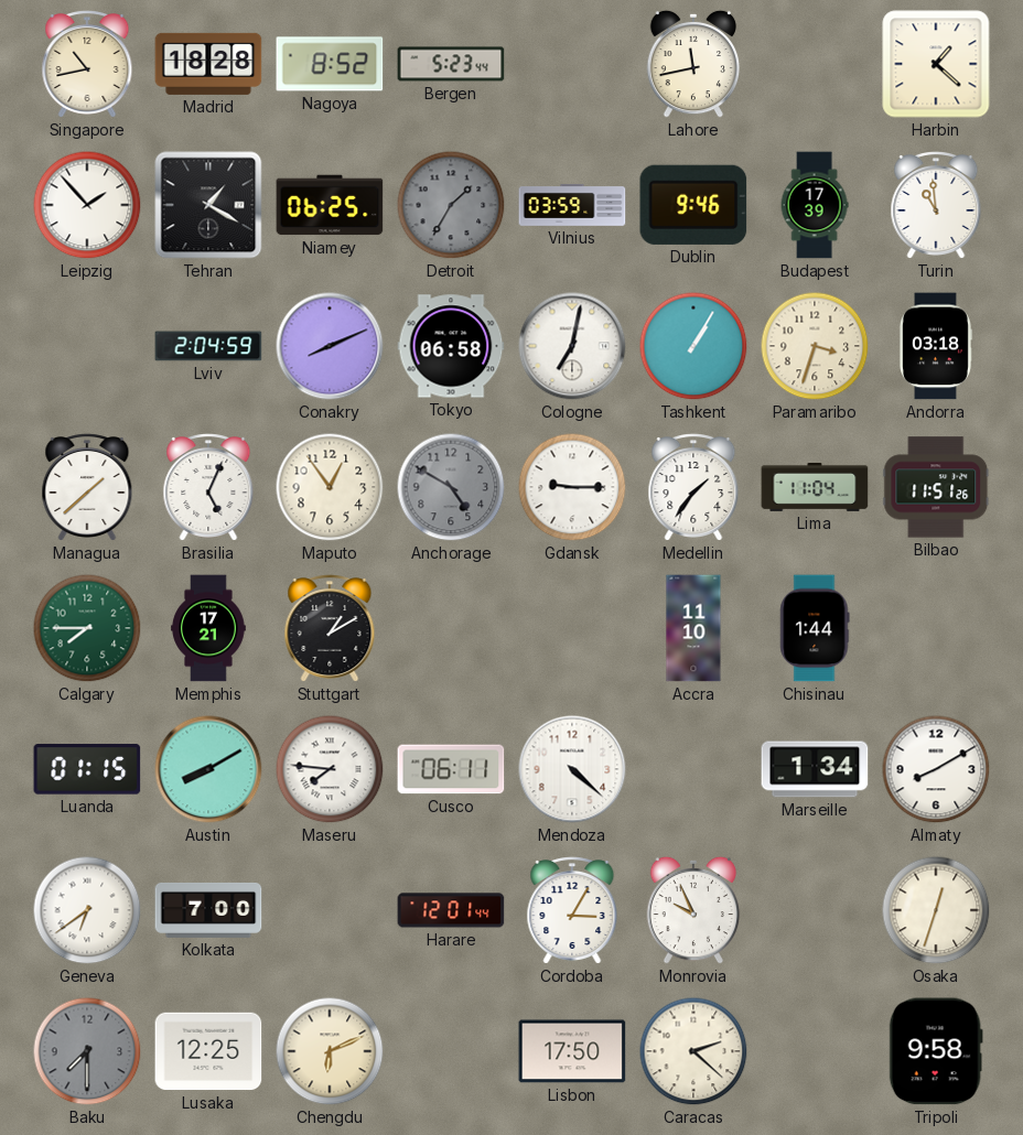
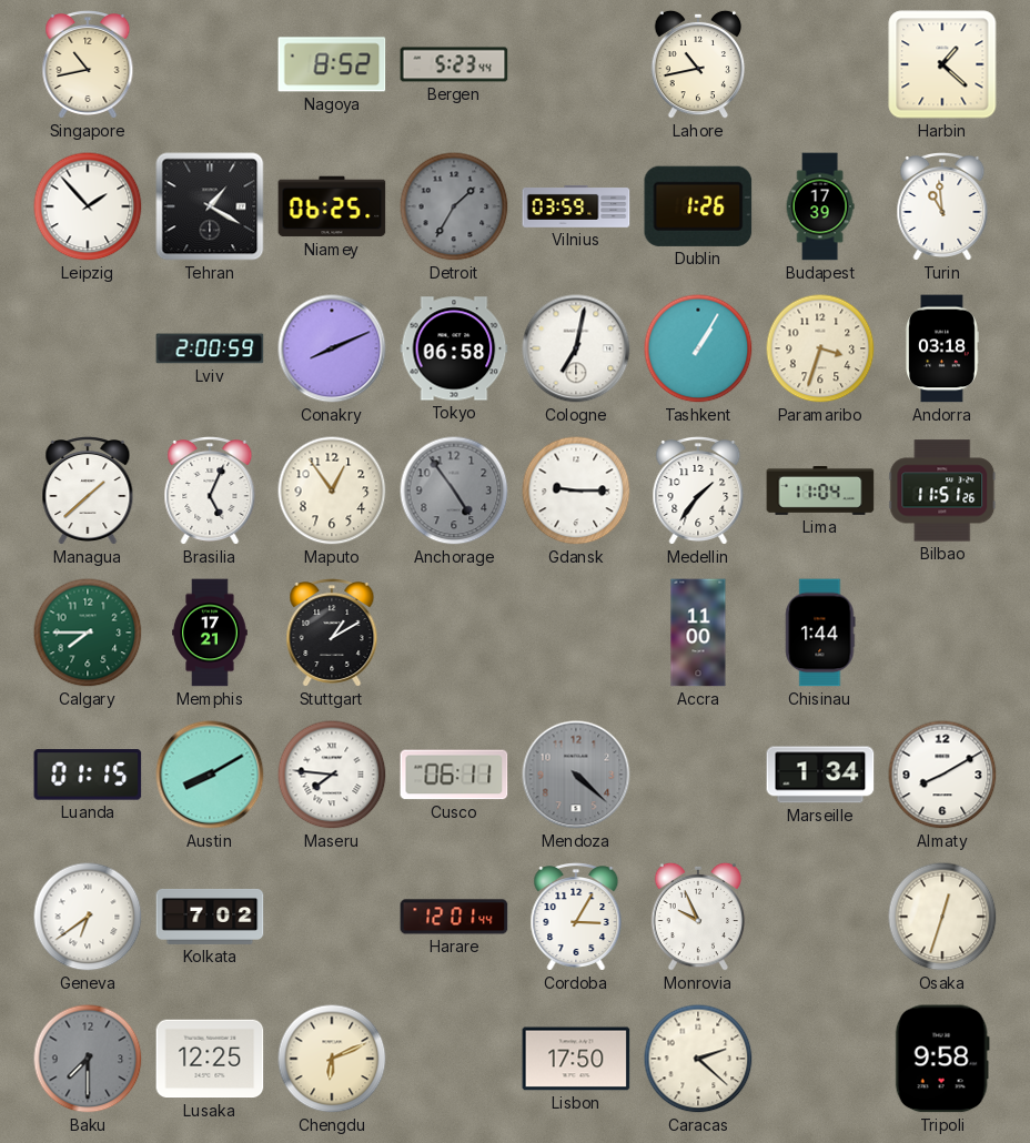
Madrid: 18:28 -> none
Lahore: 11:43 -> 10:43
Dublin: 9:46 -> 1:26
Lviv: 2:04 -> 2:00
Anchorage: 4:50 -> 4:54
Accra: 11:10 -> 11:00
Mendoza dial: white -> grey
Kolkata: 7:00 -> 7:02
